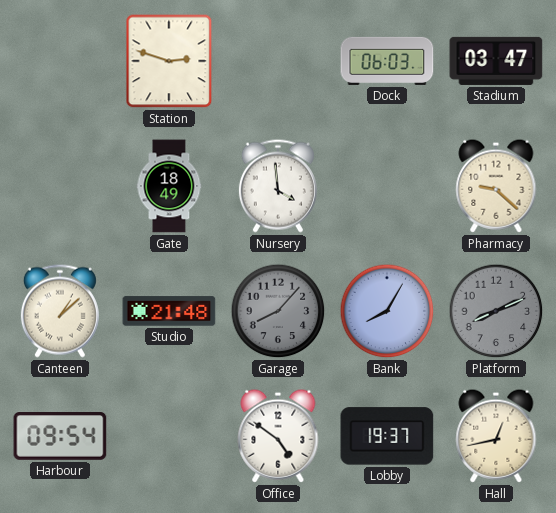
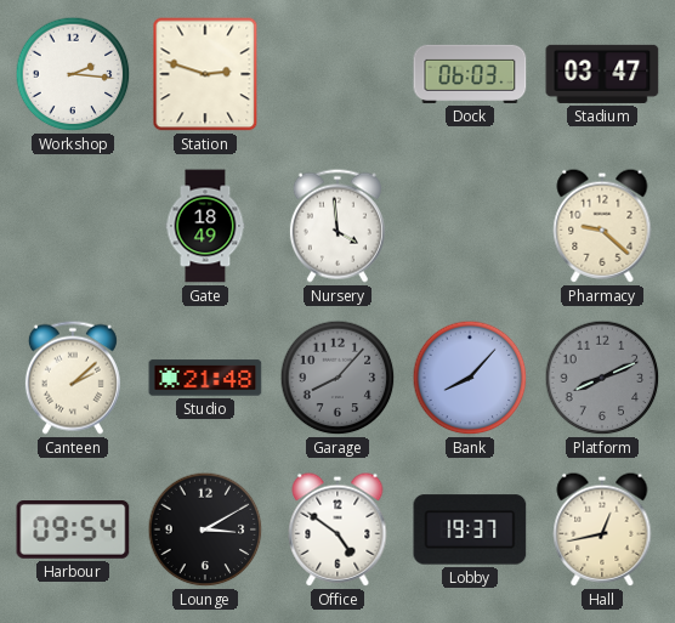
Workshop: none -> 2:16
Canteen: 1:08 -> 2:08
Bank: 8:05 -> 8:07
Lounge: none -> 3:10
